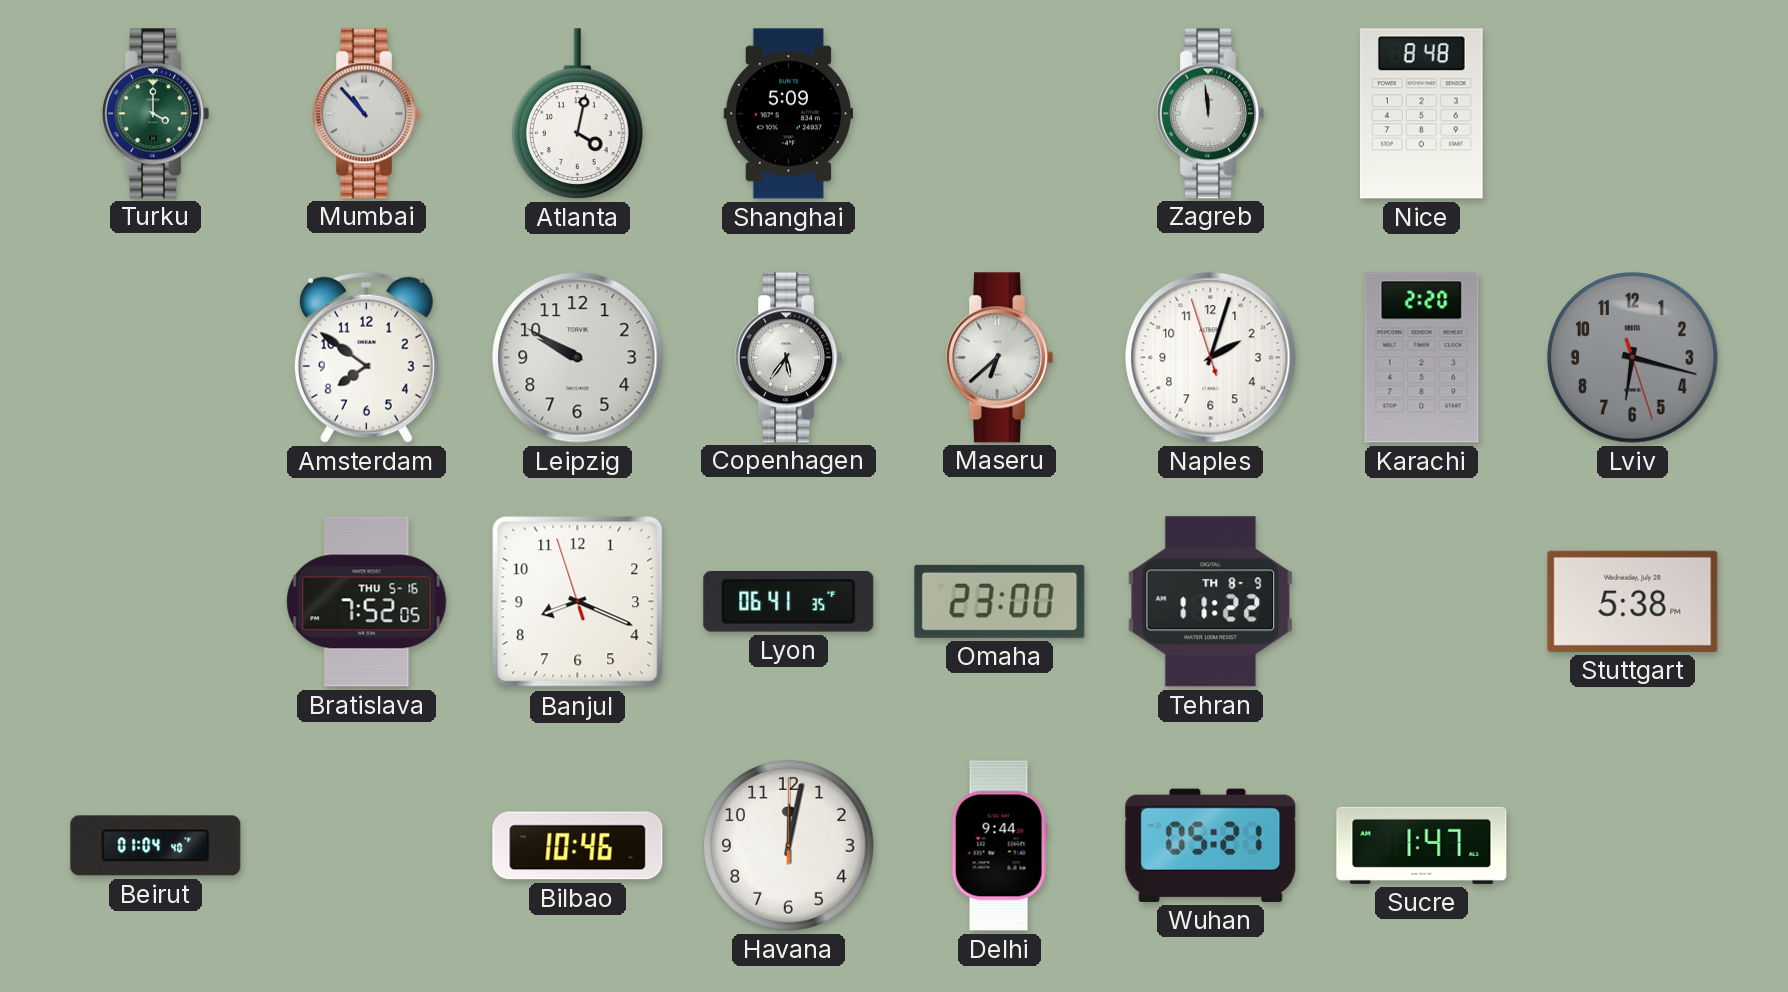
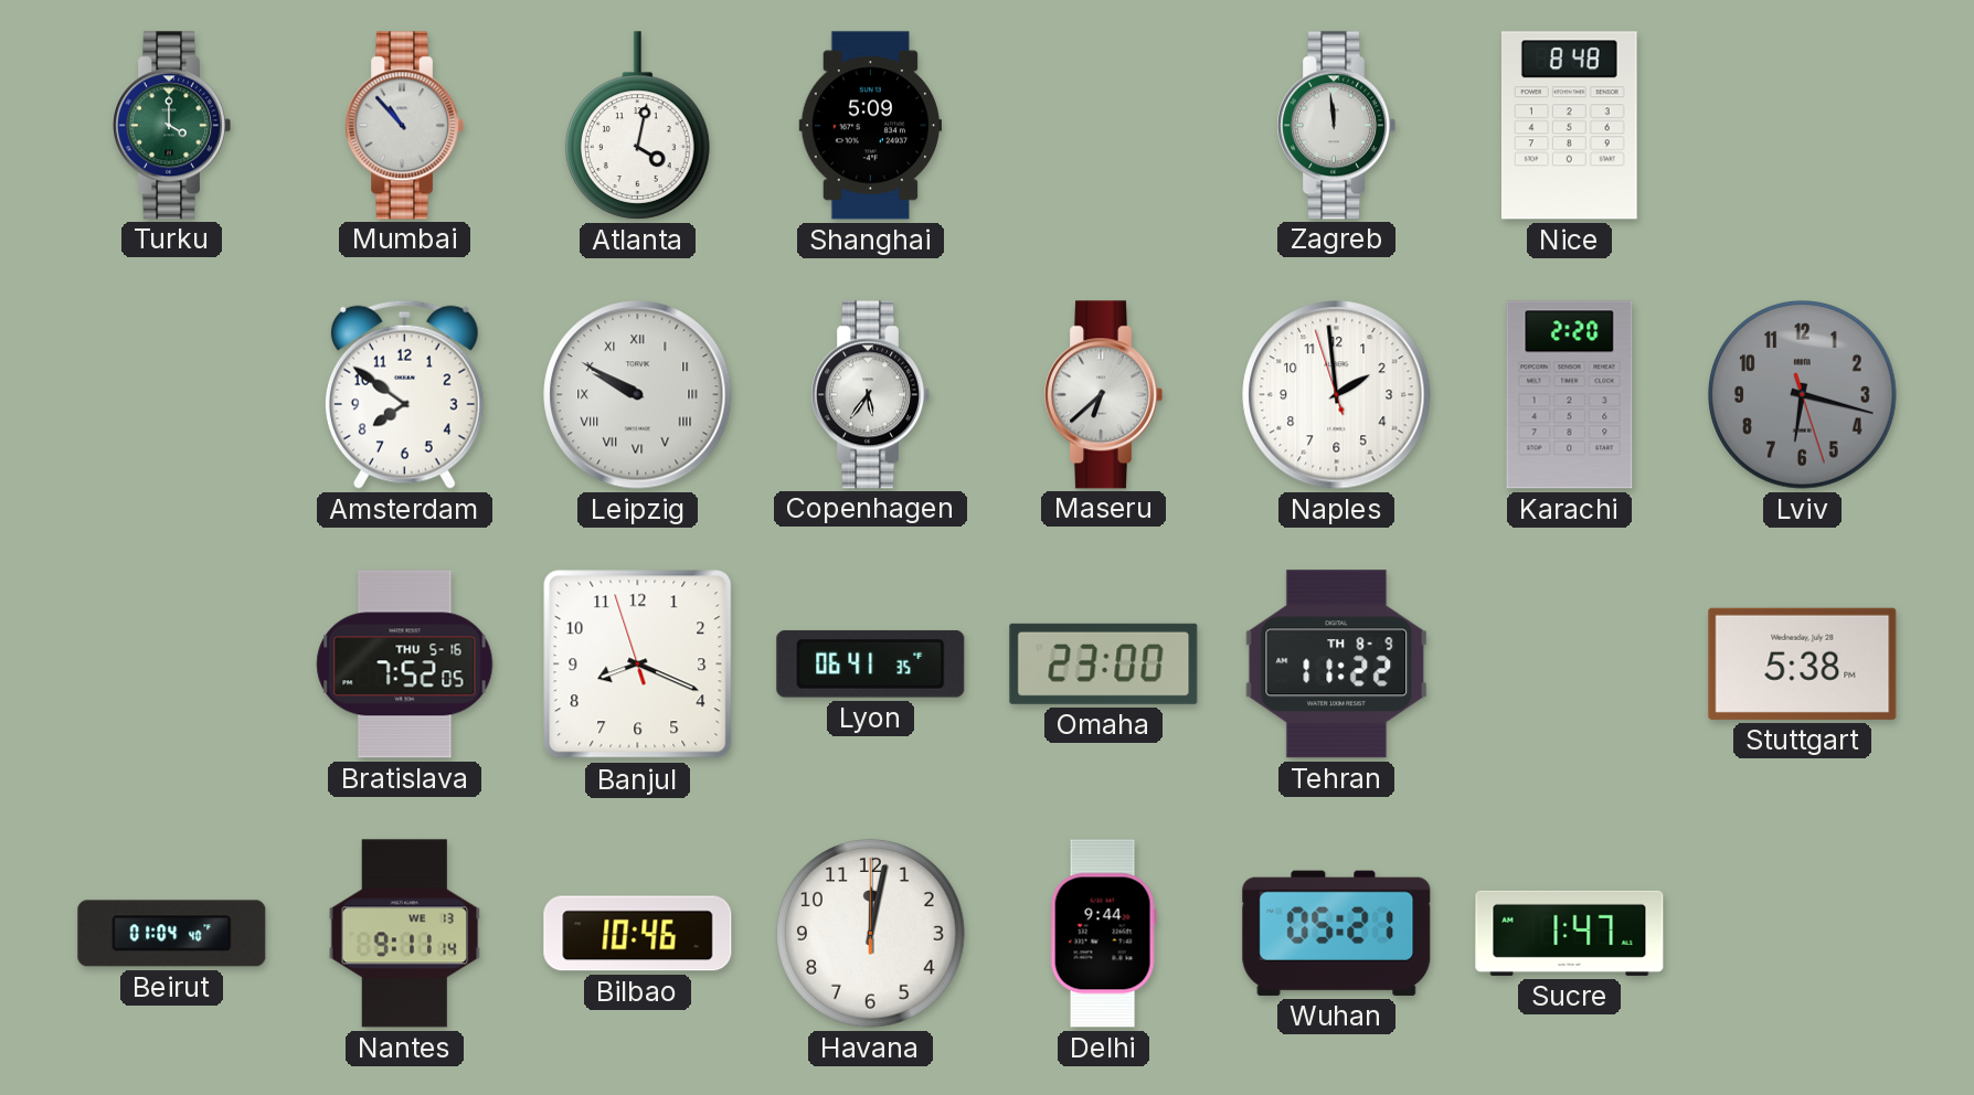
Leipzig numerals: Arabic -> Roman
Naples: 2:02 -> 1:58
Nantes: none -> 9:11
